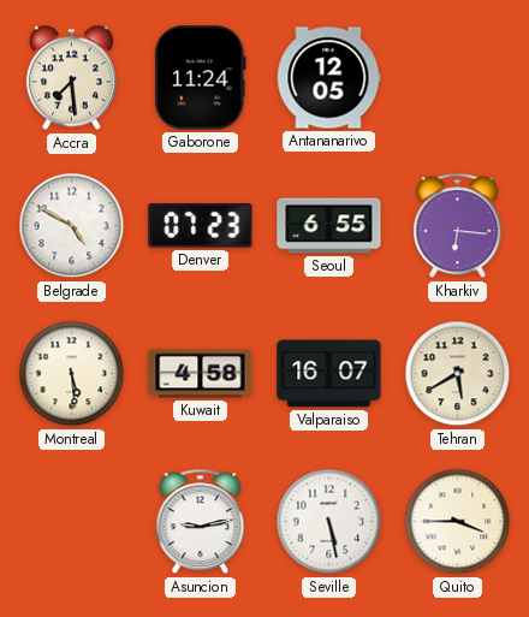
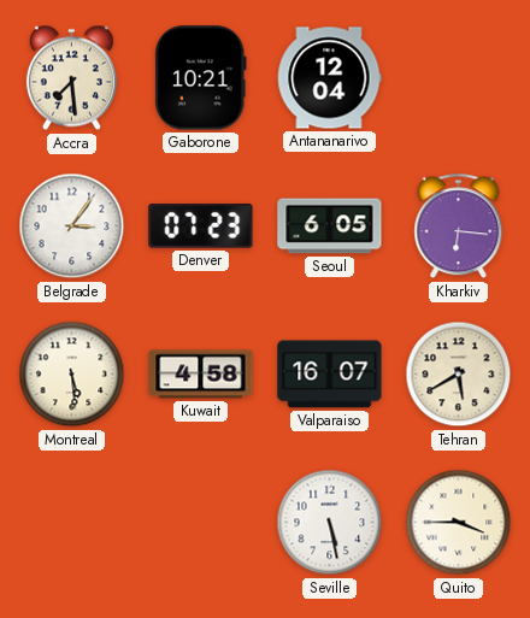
Gaborone: 11:24 -> 10:21
Antananarivo: 12:05 -> 12:04
Belgrade: 4:50 -> 3:06
Seoul: 6:55 -> 6:05
Asuncion: 9:13 -> none
